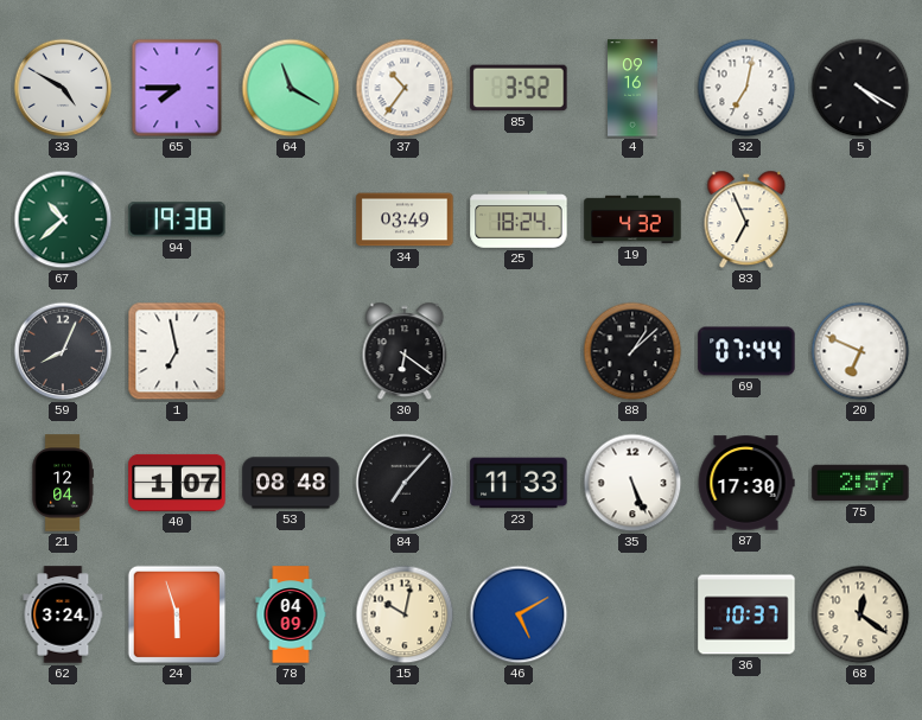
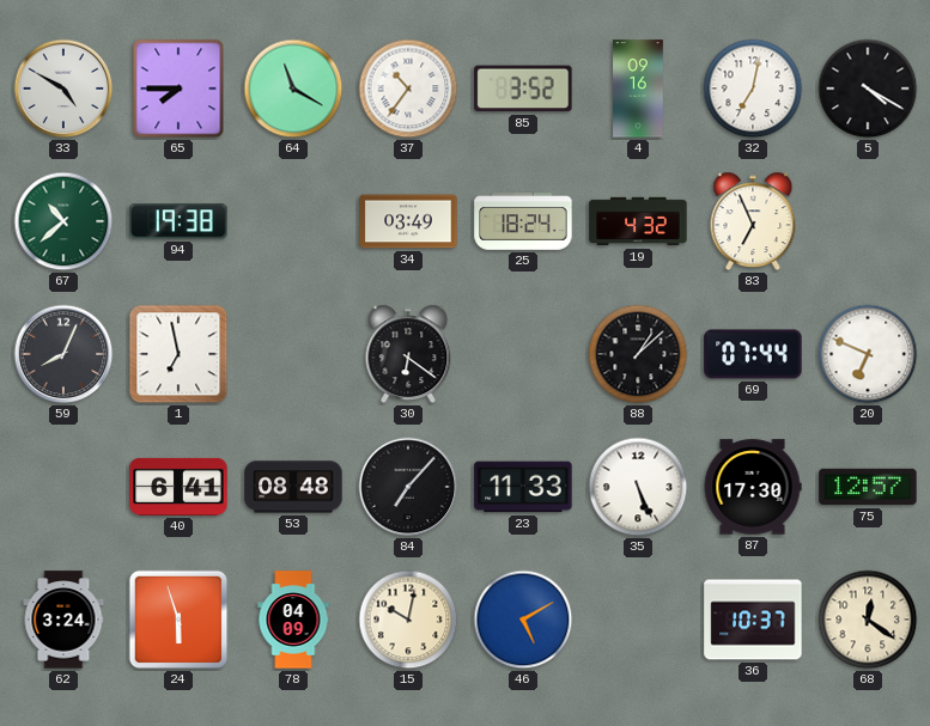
21: 12:04 -> none
40: 1:07 -> 6:41
75: 2:57 -> 12:57
